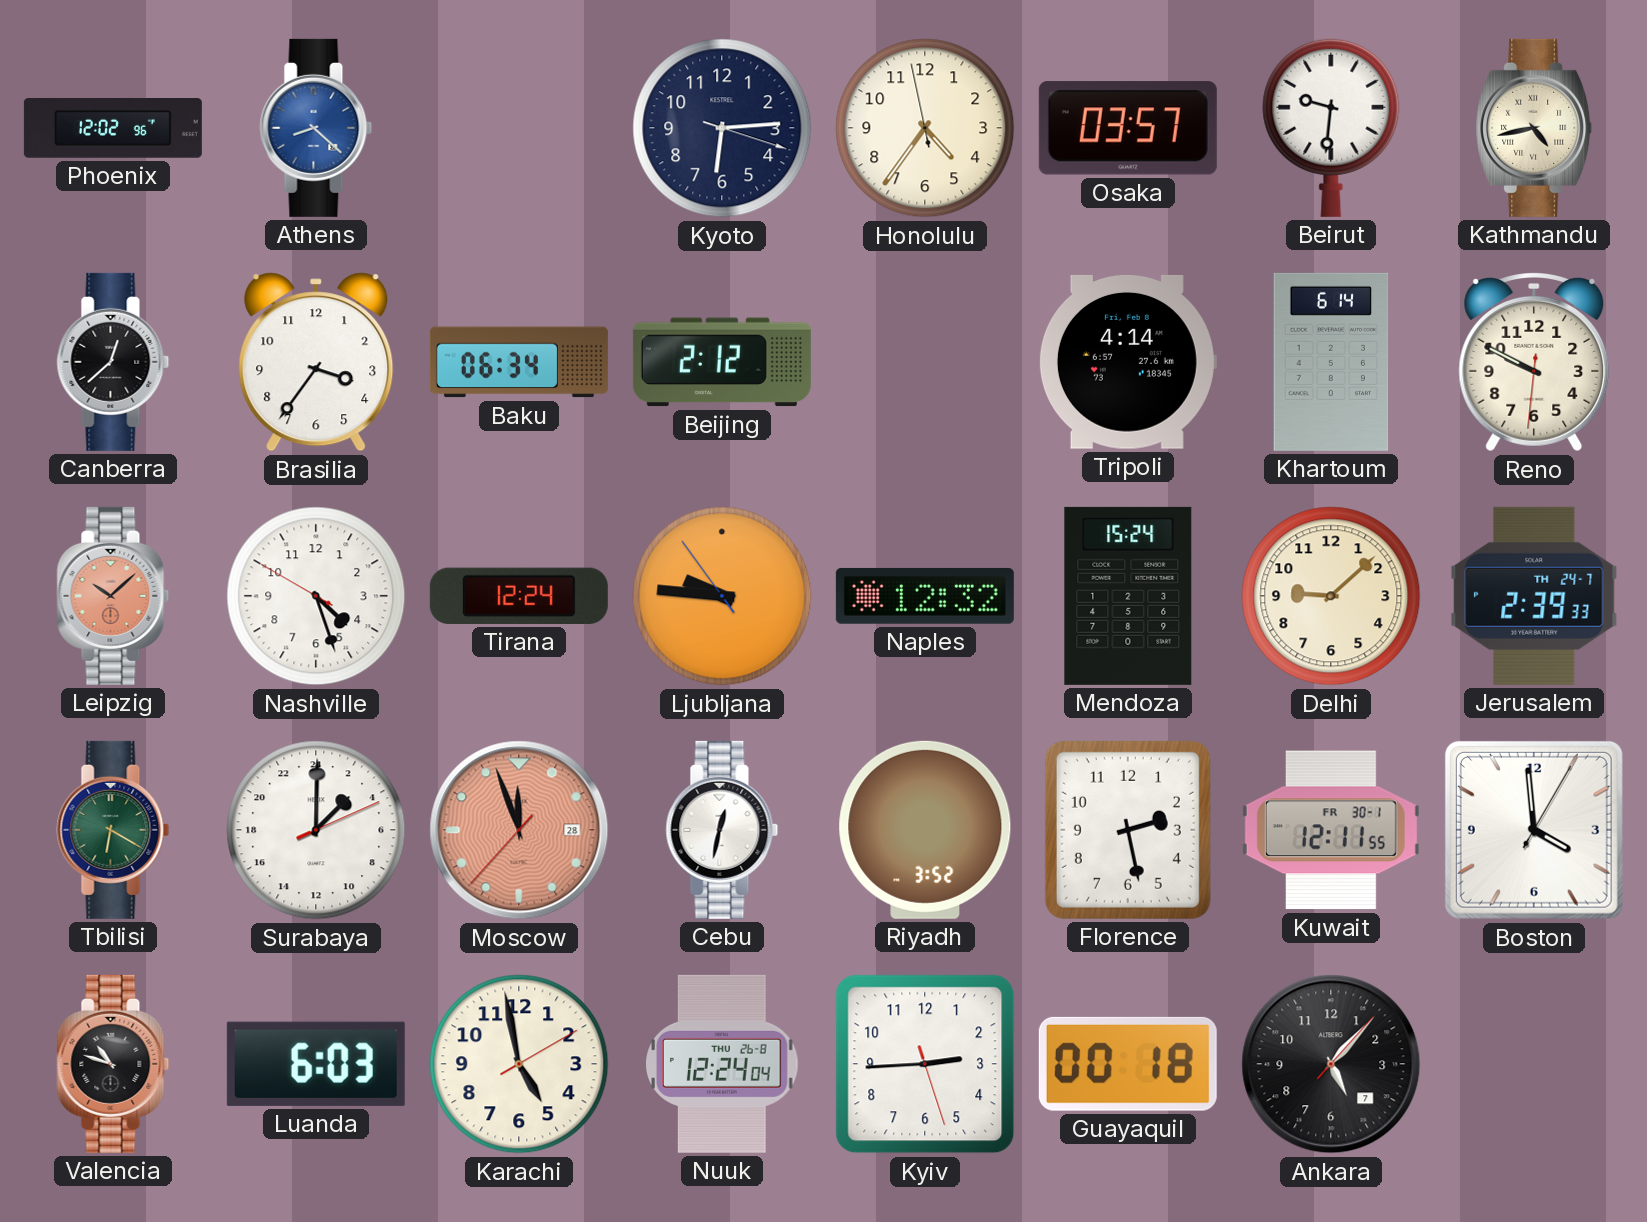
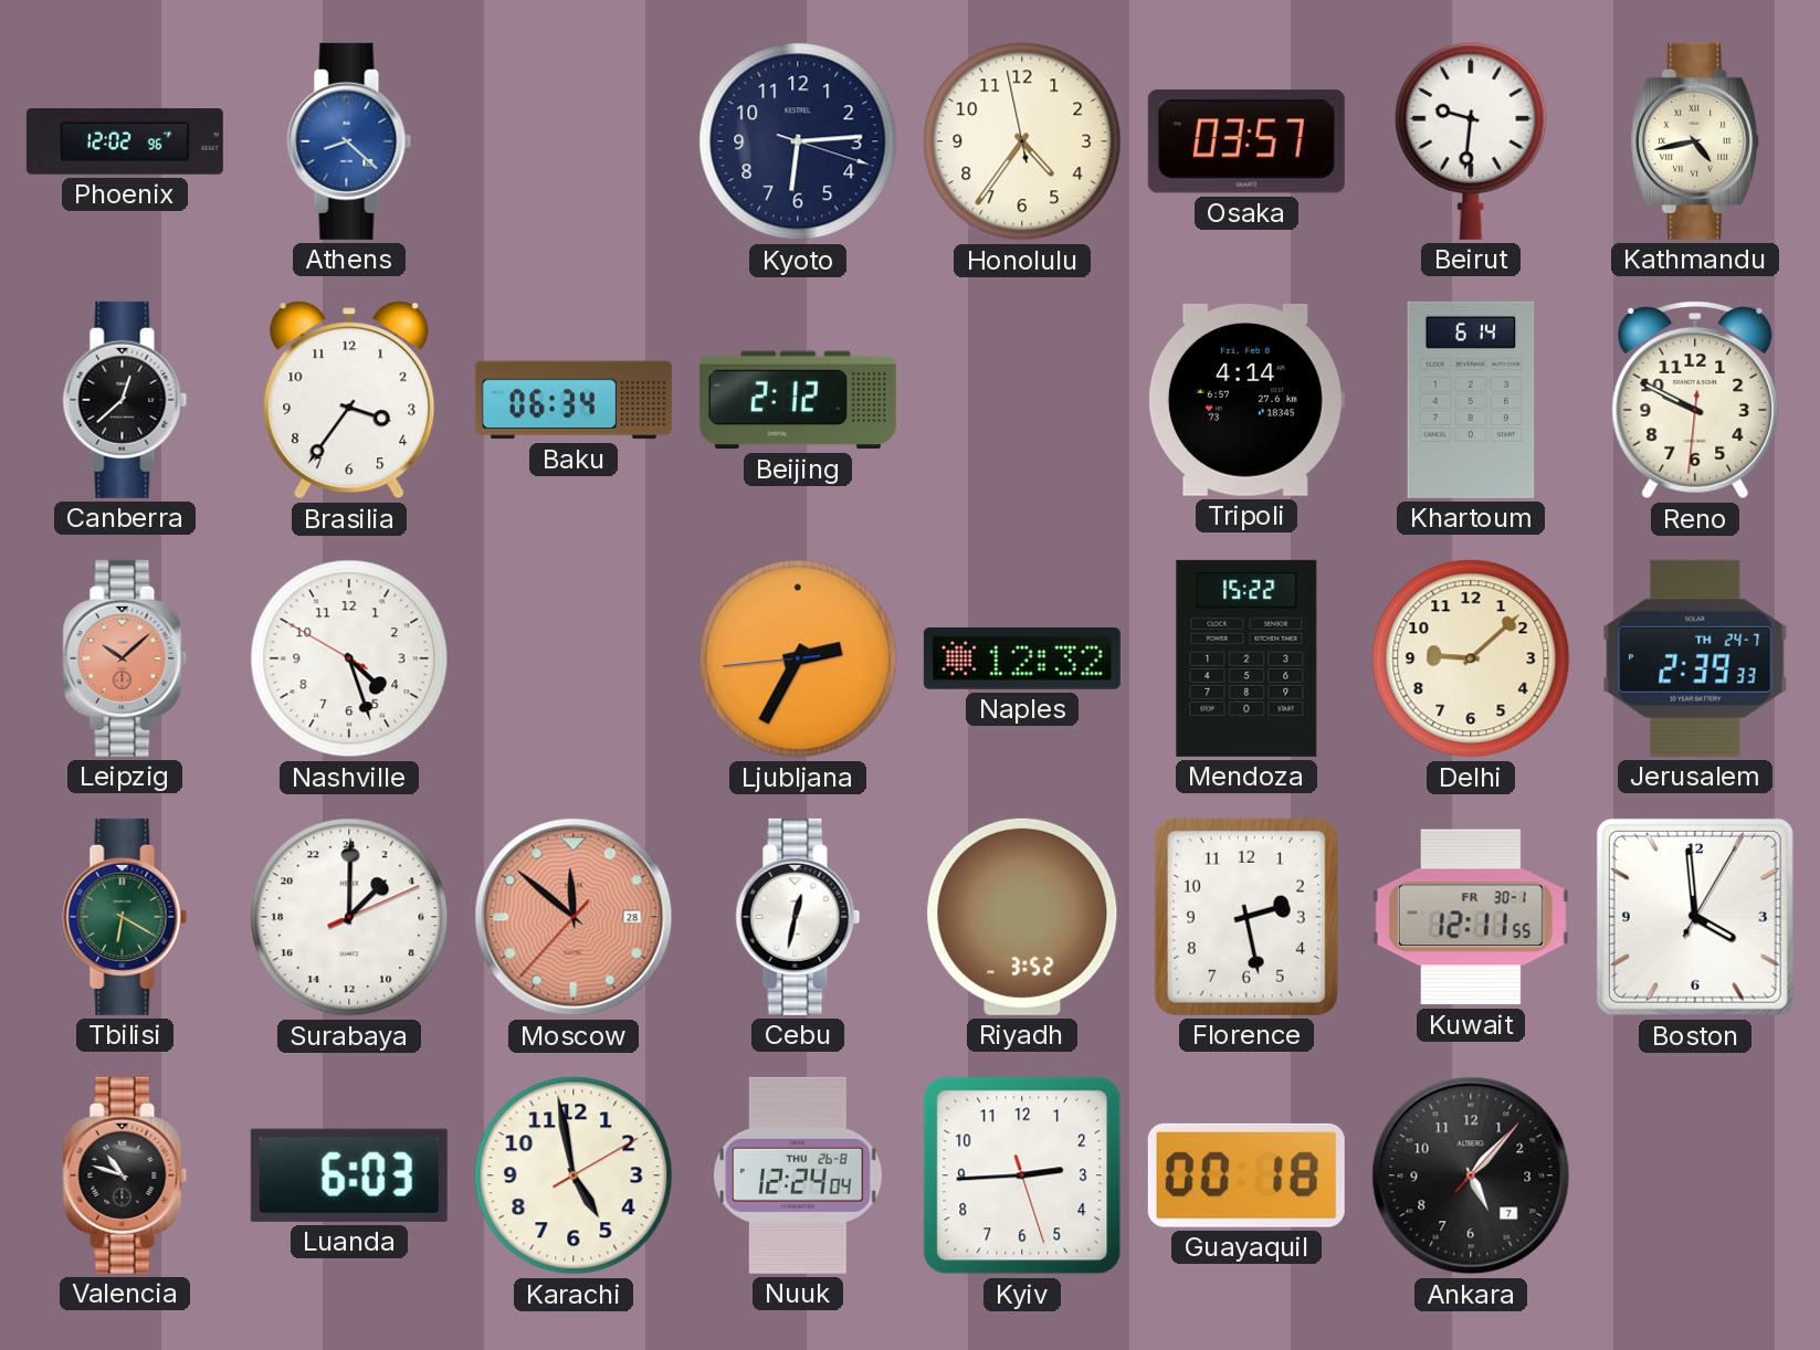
Tirana: 12:24 -> none
Ljubljana: 9:45 -> 2:34
Mendoza: 15:24 -> 15:22
Moscow: 11:56 -> 11:51
